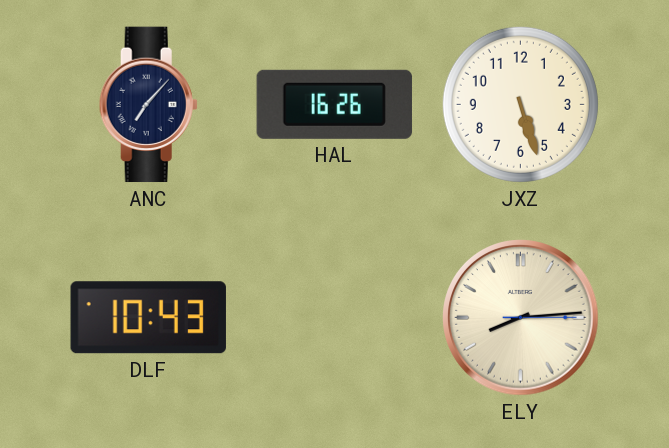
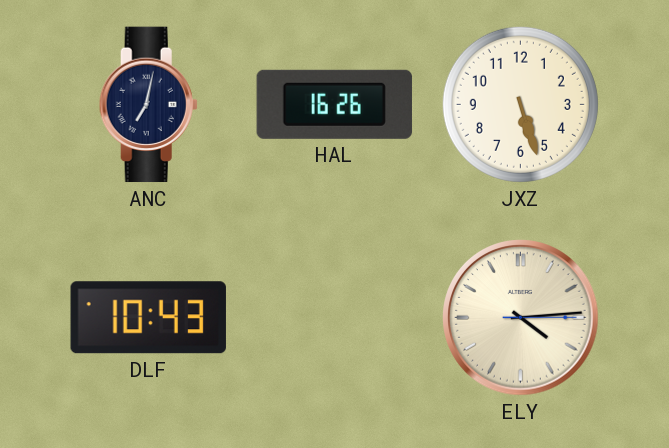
ANC: 7:07 -> 7:02
ELY: 8:14 -> 4:14
